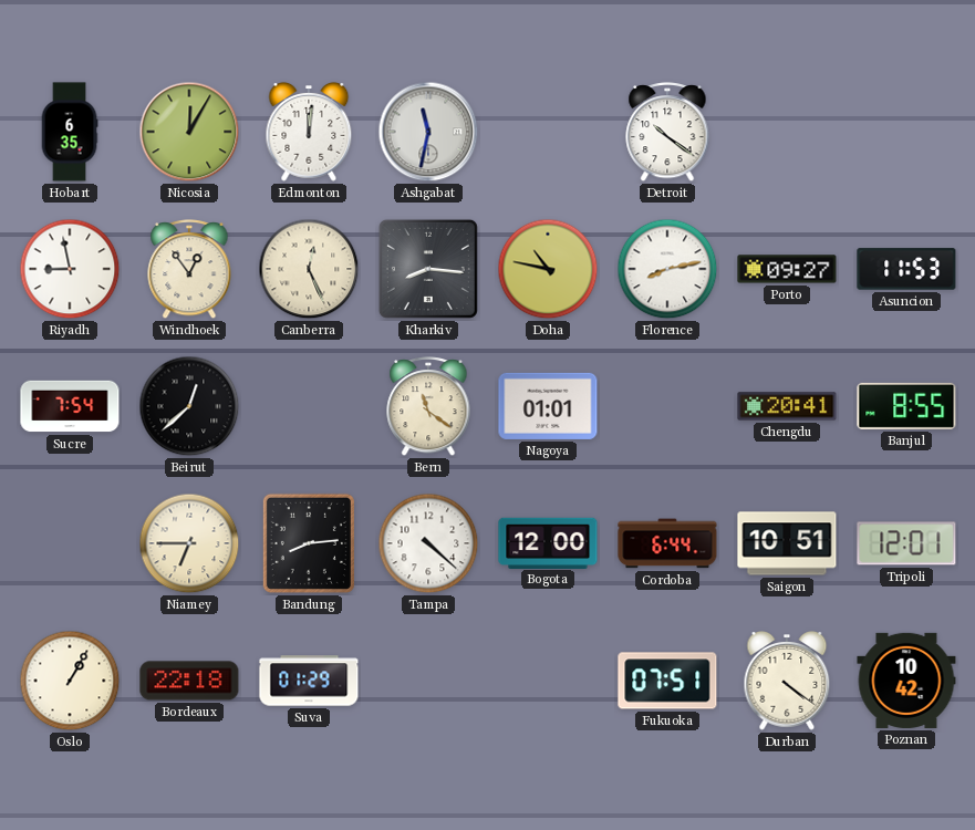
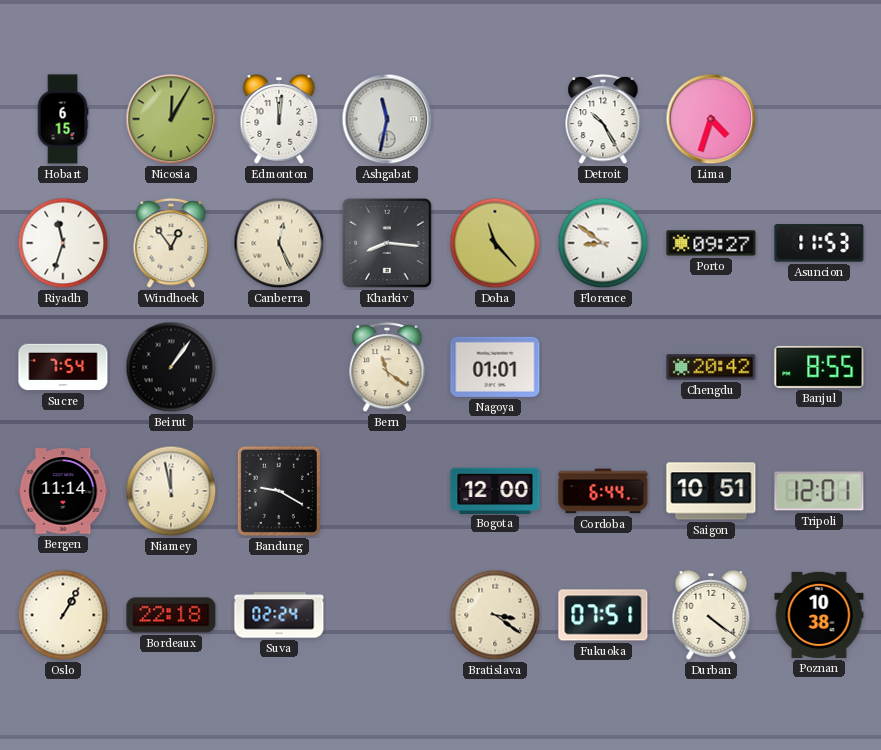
Hobart: 6:35 -> 6:15
Detroit: 10:21 -> 10:25
Lima: none -> 4:33
Riyadh: 8:58 -> 11:33
Doha: 10:47 -> 11:23
Florence: 8:13 -> 8:51
Beirut: 12:38 -> 1:06
Chengdu: 20:41 -> 20:42
Bergen: none -> 11:14
Niamey: 6:45 -> 11:58
Bandung: 8:14 -> 9:20
Tampa: 4:22 -> none
Suva: 01:29 -> 02:24
Bratislava: none -> 3:21
Poznan: 10:42 -> 10:38
